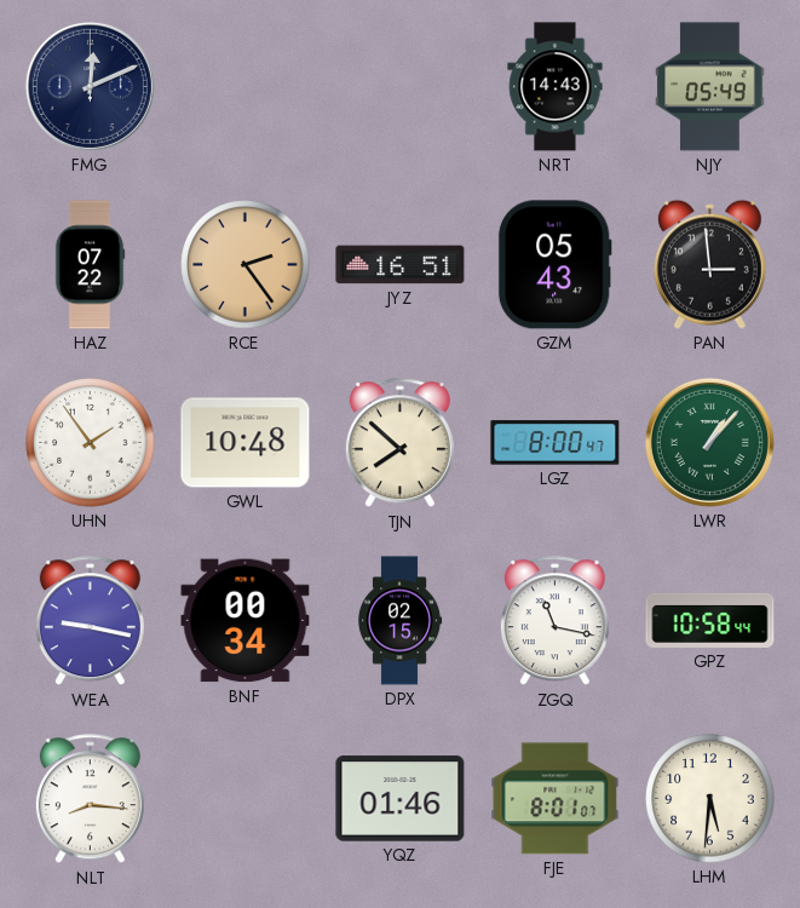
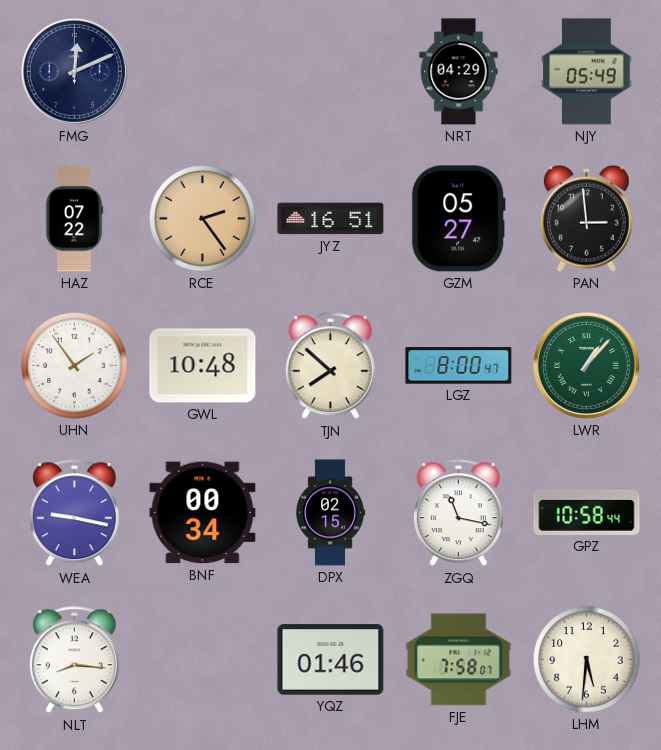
NRT: 14:43 -> 04:29
GZM: 05:43 -> 05:27
FJE: 8:01 -> 7:58
